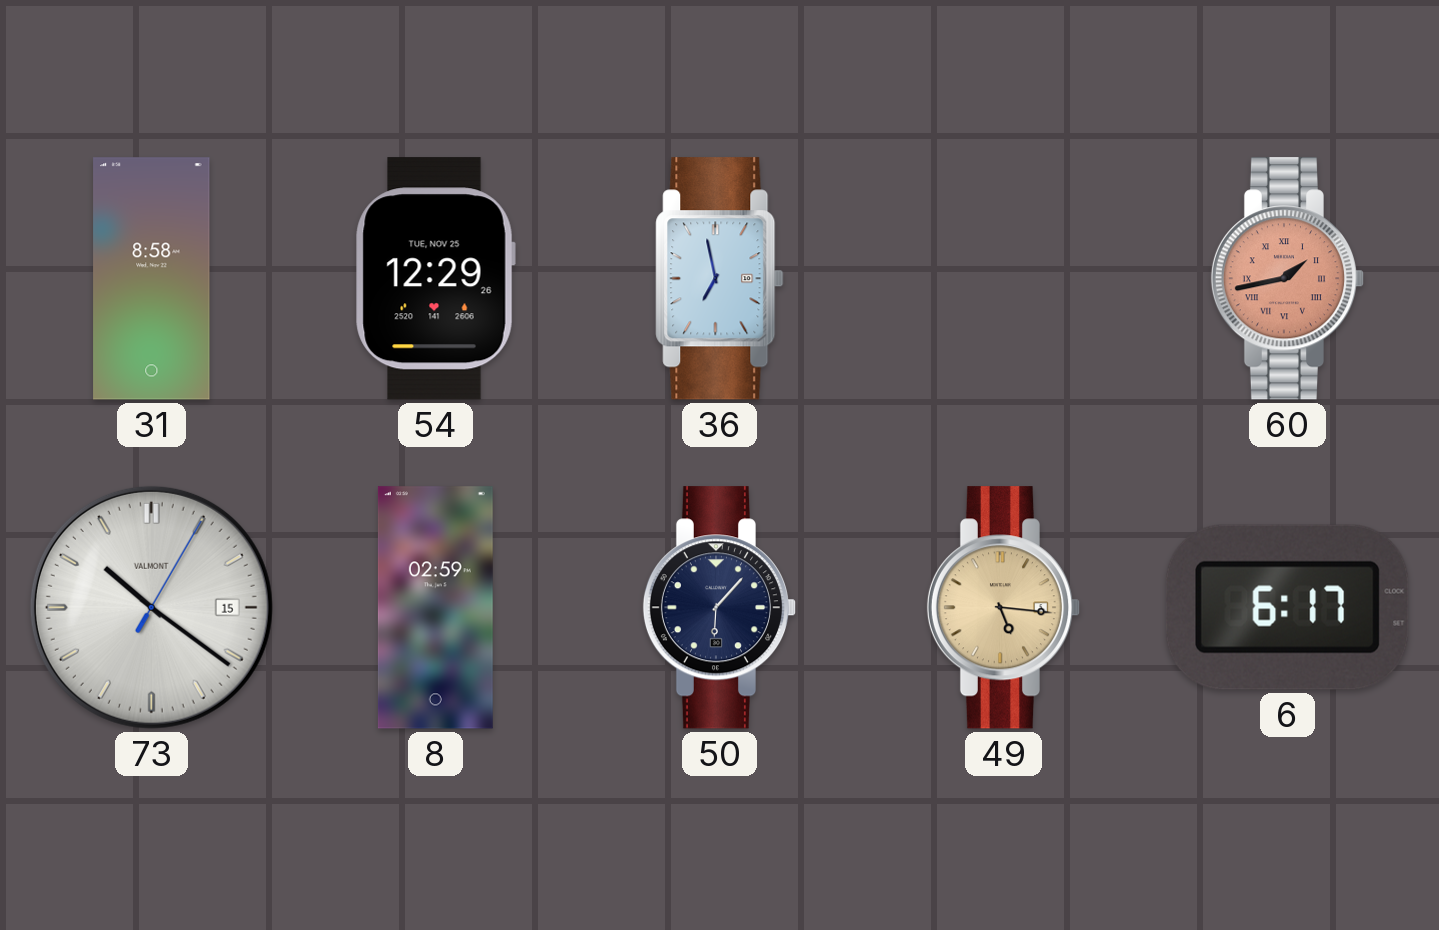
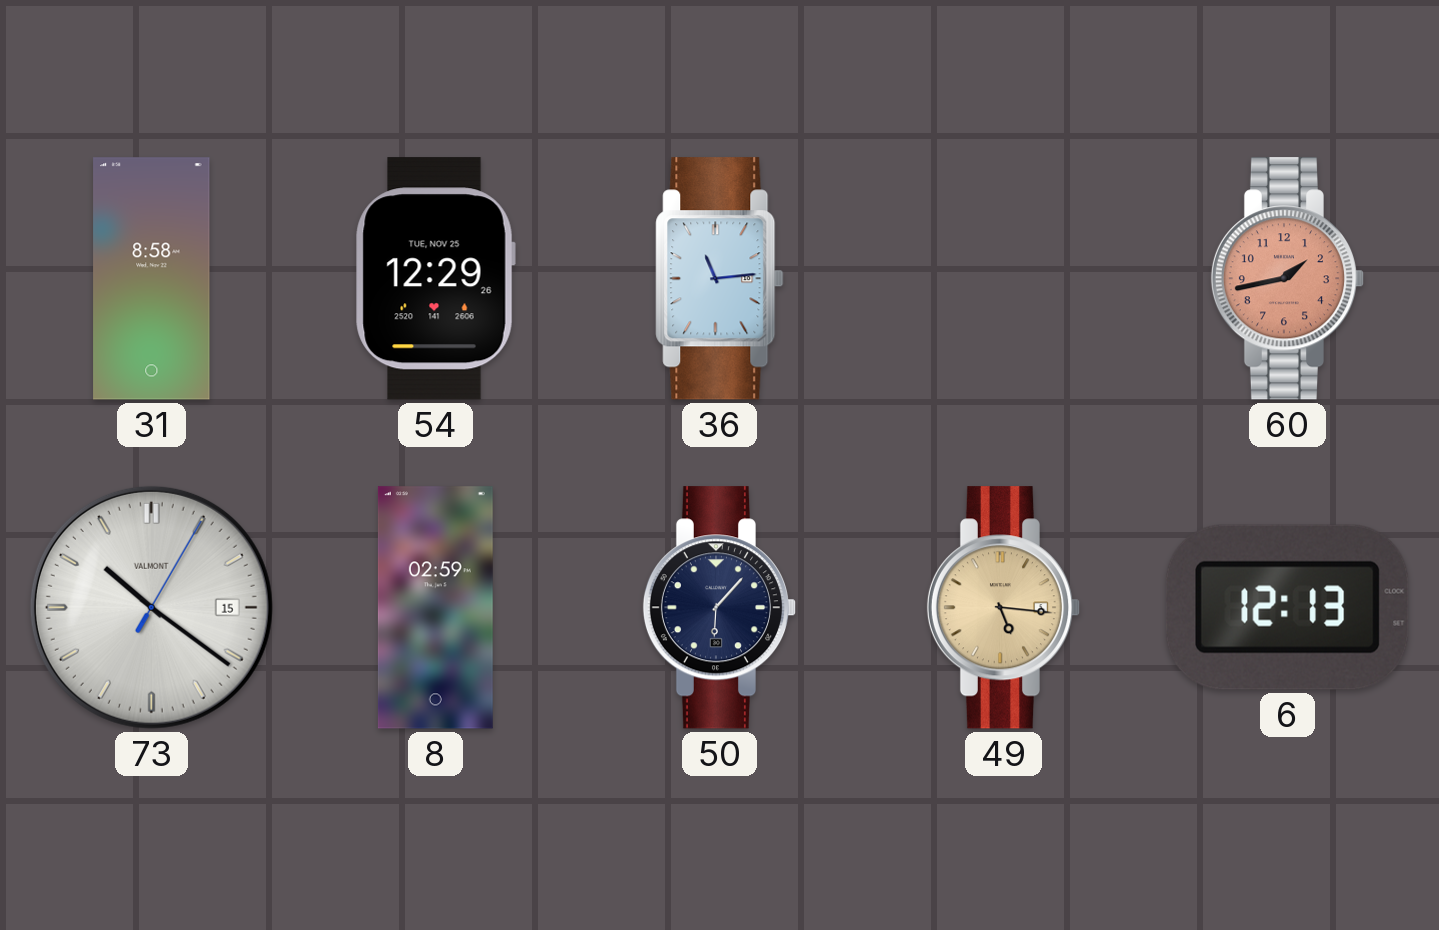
36: 6:58 -> 11:14
60 numerals: Roman -> Arabic
6: 6:17 -> 12:13
